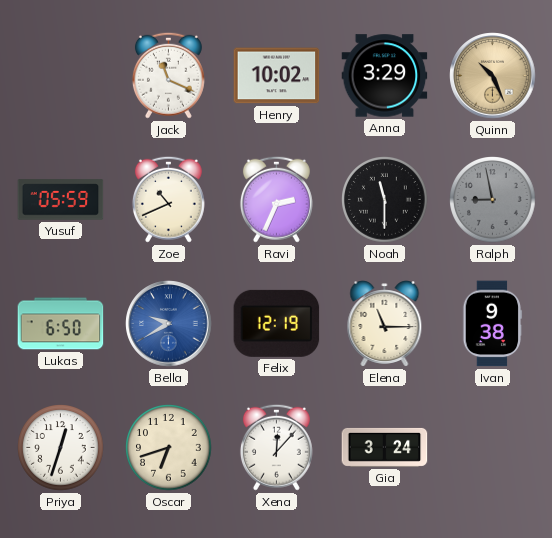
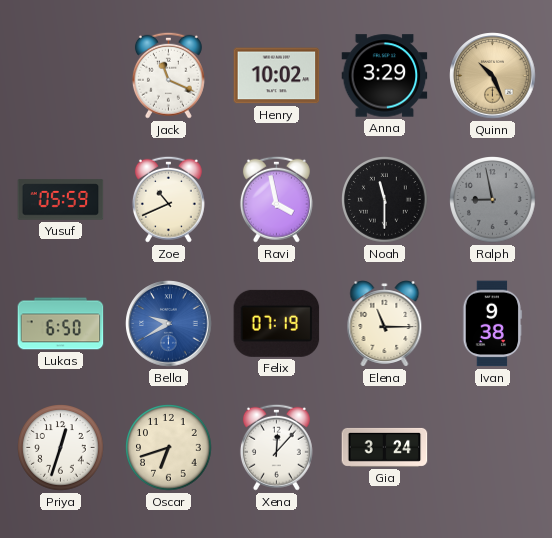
Ravi: 2:34 -> 3:58
Felix: 12:19 -> 07:19
